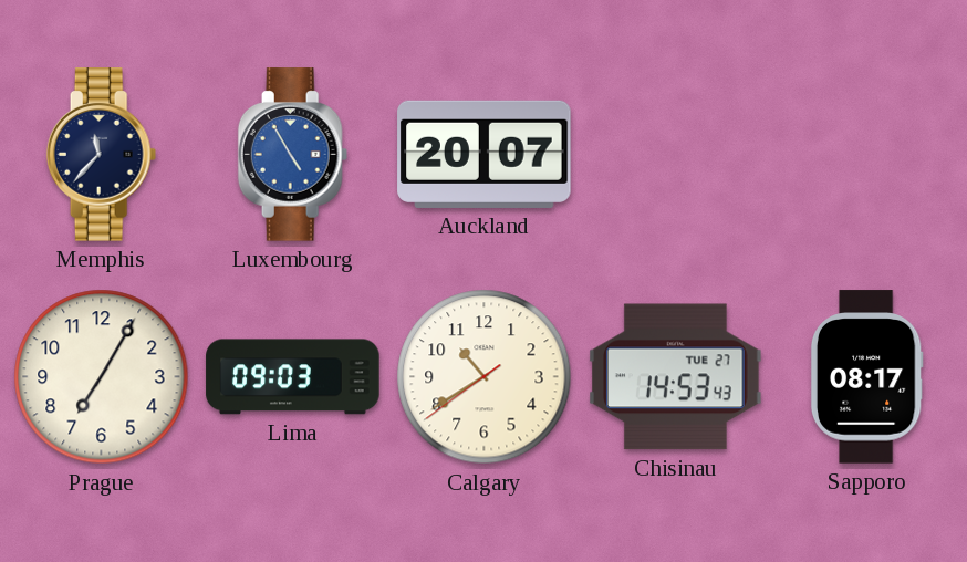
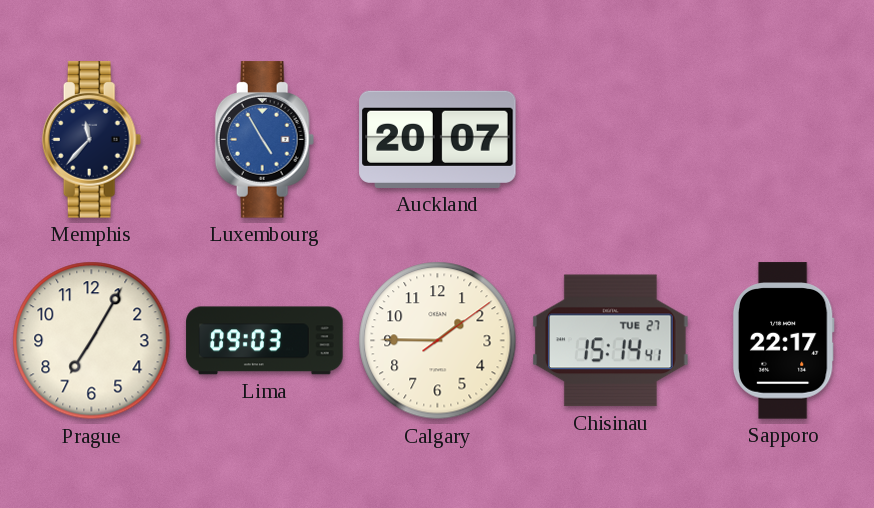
Calgary: 10:39 -> 1:45
Chisinau: 14:53 -> 15:14
Sapporo: 08:17 -> 22:17
